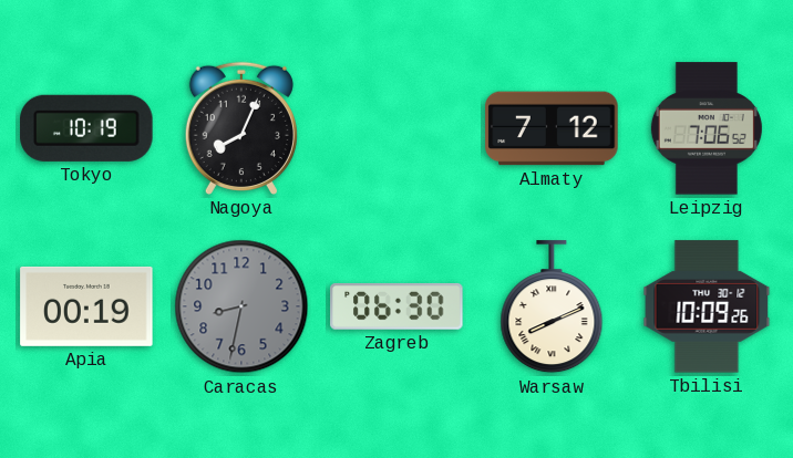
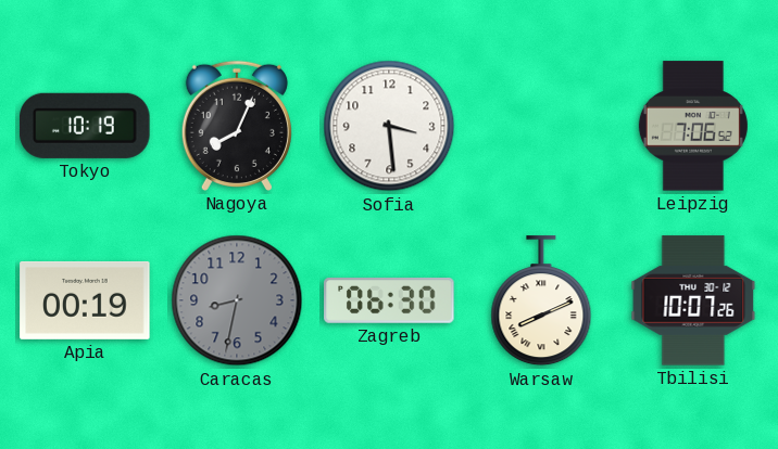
Sofia: none -> 3:29
Almaty: 7:12 -> none
Tbilisi: 10:09 -> 10:07
